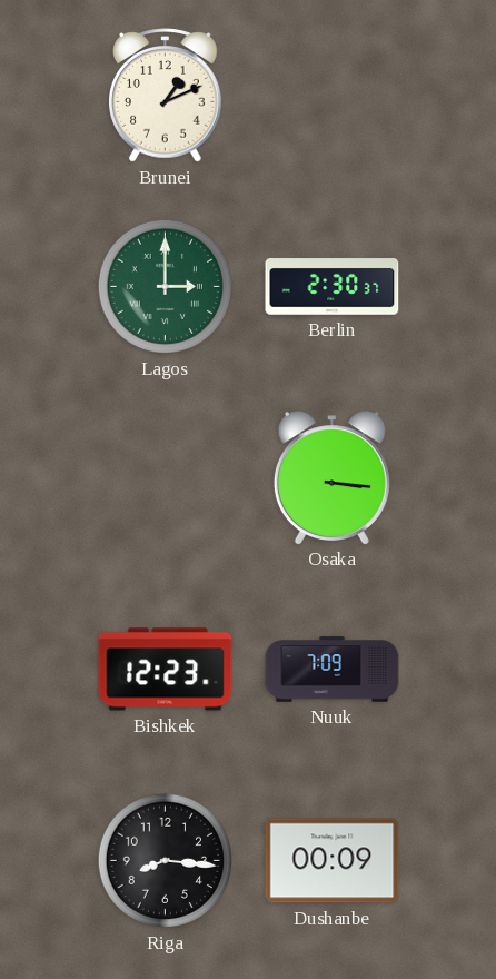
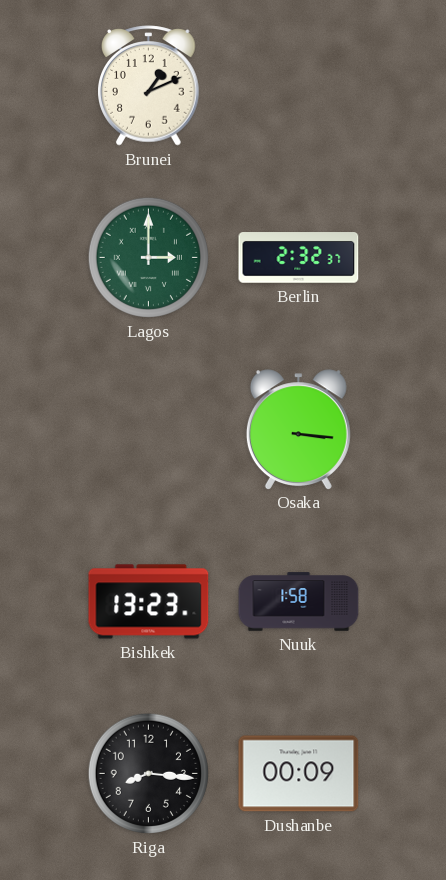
Berlin: 2:30 -> 2:32
Bishkek: 12:23 -> 13:23
Nuuk: 7:09 -> 1:58
